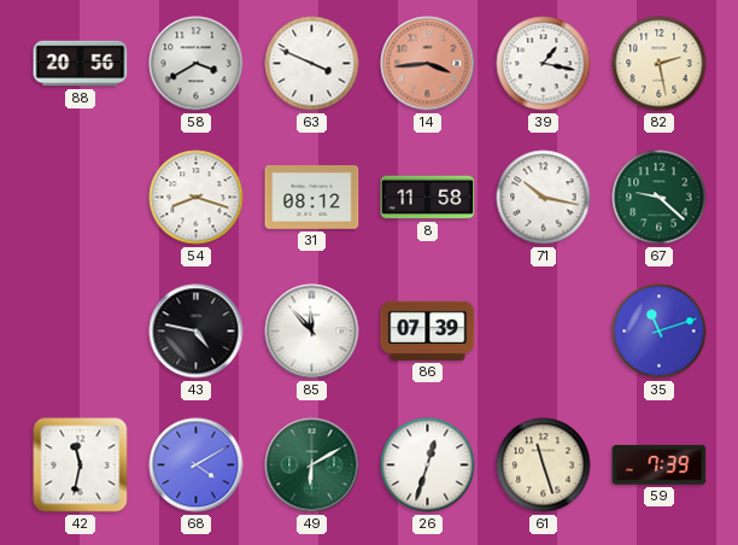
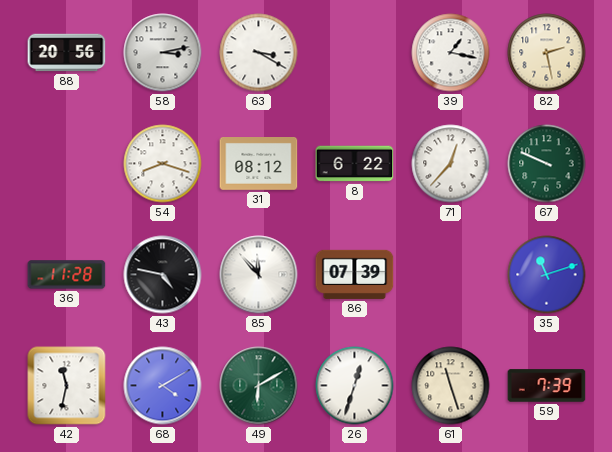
58: 3:40 -> 3:13
63: 3:49 -> 3:20
14: 3:44 -> none
8: 11:58 -> 6:22
71: 10:17 -> 12:37
67: 9:22 -> 9:49
36: none -> 11:28
